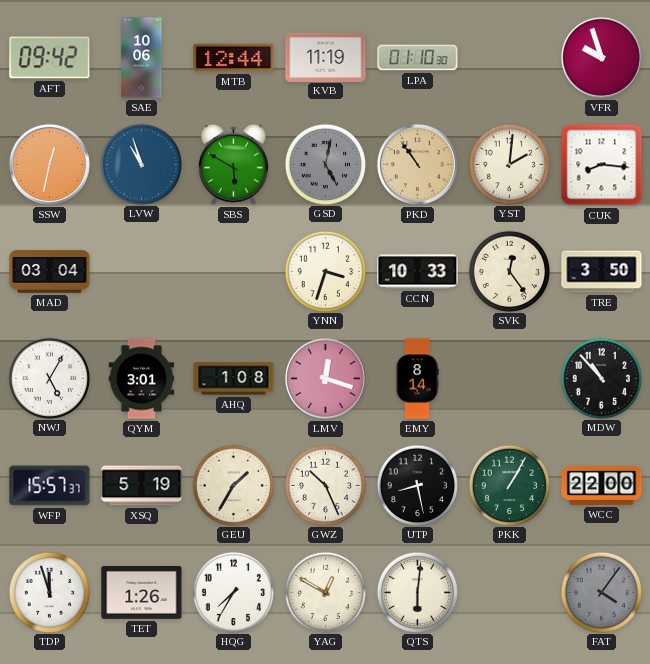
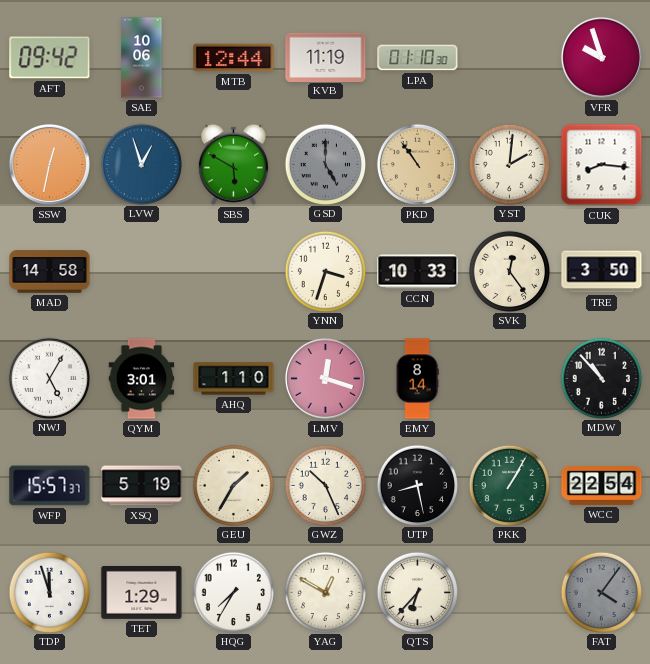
LVW: 10:57 -> 12:57
GSD: 5:02 -> 5:00
MAD: 03:04 -> 14:58
AHQ: 1:08 -> 1:10
WCC: 22:00 -> 22:54
TET: 1:26 -> 1:29
QTS: 6:01 -> 6:37
